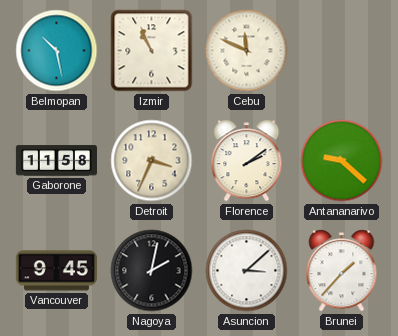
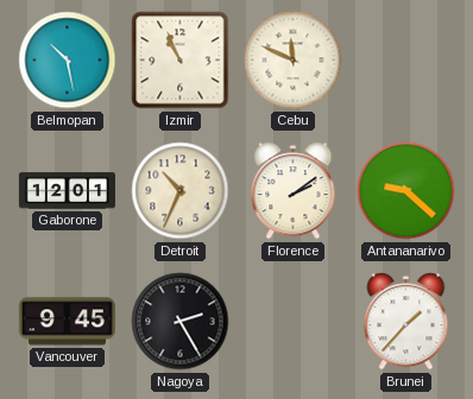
Gaborone: 11:58 -> 12:01
Detroit: 3:34 -> 10:34
Nagoya: 2:02 -> 2:25
Asuncion: 3:08 -> none
